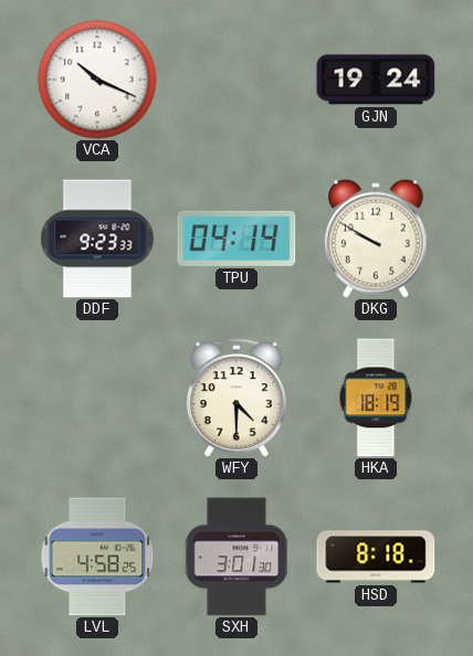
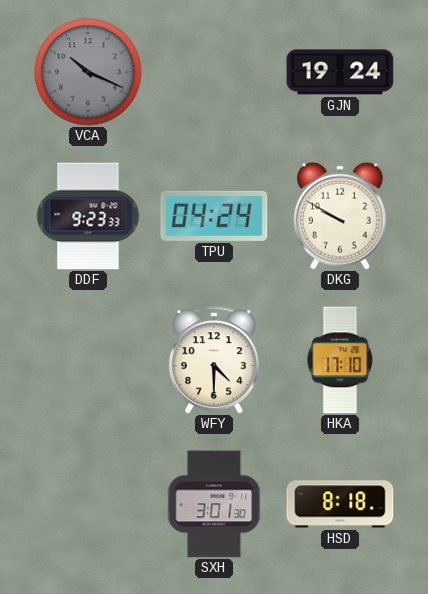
VCA dial: white -> grey
TPU: 04:14 -> 04:24
HKA: 18:19 -> 17:10
LVL: 4:58 -> none
